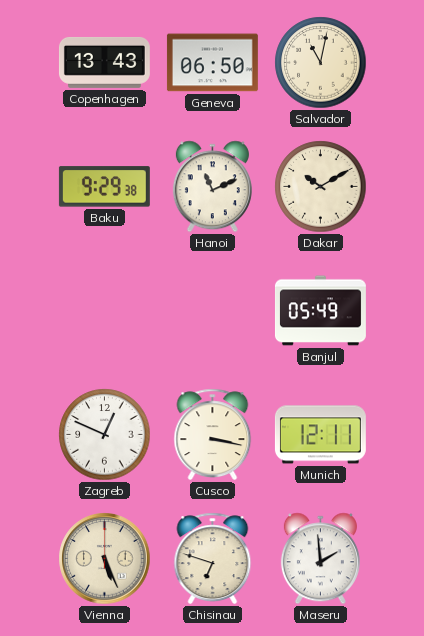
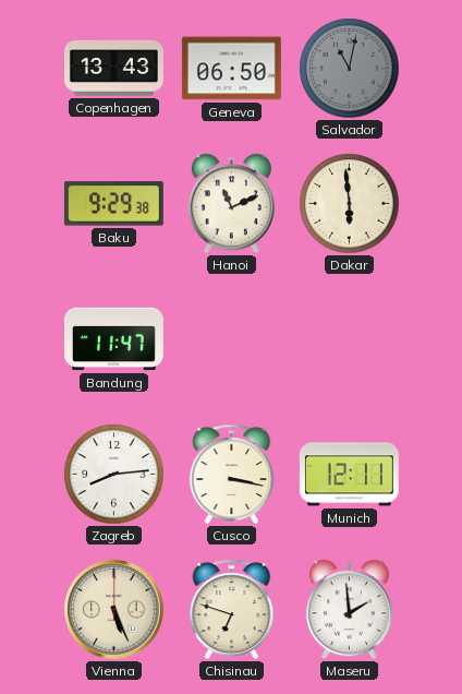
Salvador dial: cream -> grey
Dakar: 10:10 -> 5:59
Bandung: none -> 11:47
Banjul: 05:49 -> none
Zagreb: 12:49 -> 8:14
